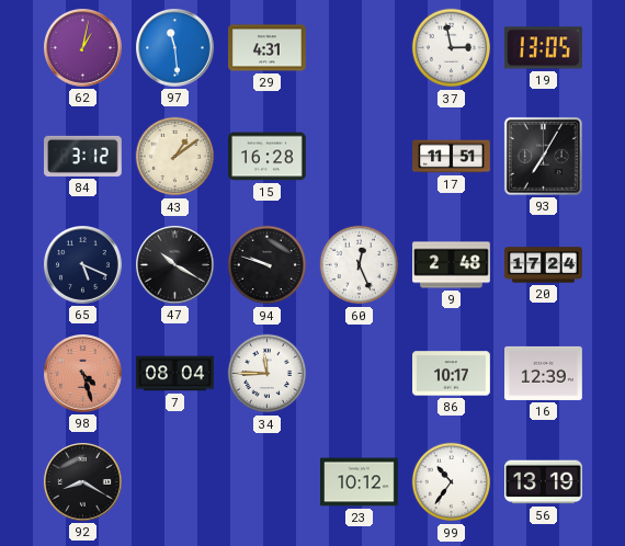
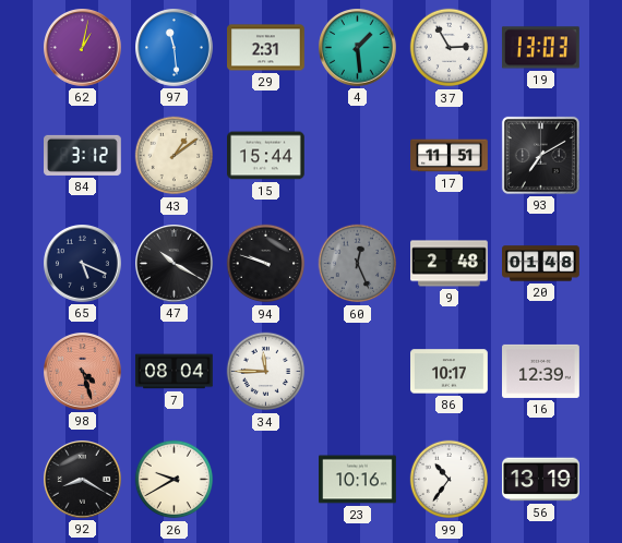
29: 4:31 -> 2:31
4: none -> 1:29
37: 2:58 -> 2:55
19: 13:05 -> 13:03
15: 16:28 -> 15:44
93: 7:05 -> 7:10
60 dial: white -> grey
20: 17:24 -> 01:48
26: none -> 9:40
23: 10:12 -> 10:16
